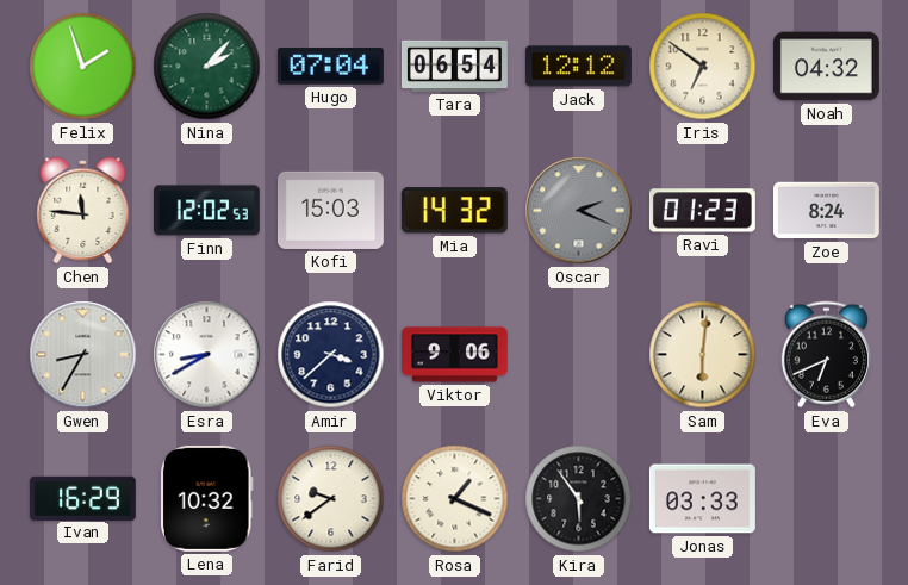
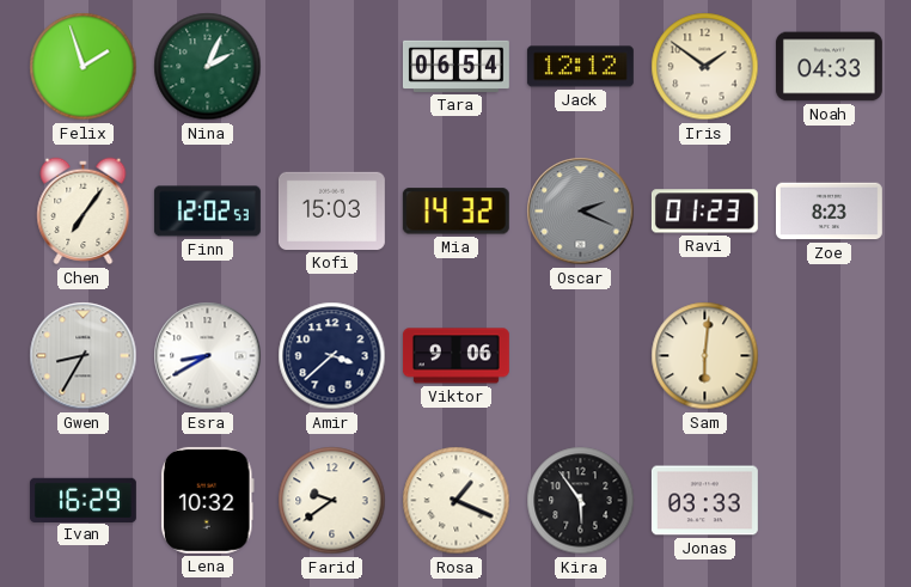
Nina: 2:07 -> 2:04
Hugo: 07:04 -> none
Iris: 6:51 -> 1:51
Noah: 04:32 -> 04:33
Chen: 11:46 -> 7:06
Zoe: 8:24 -> 8:23
Eva: 6:41 -> none
